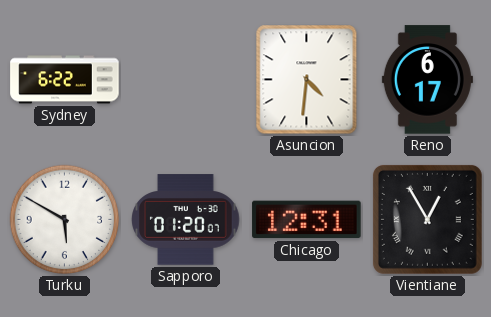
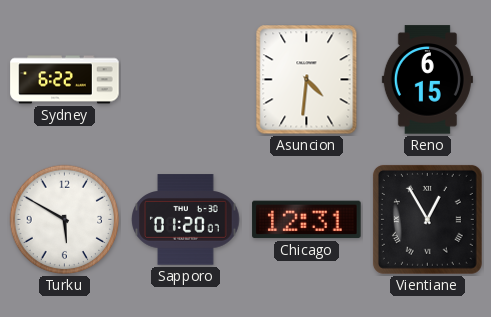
Reno: 6:17 -> 6:15
